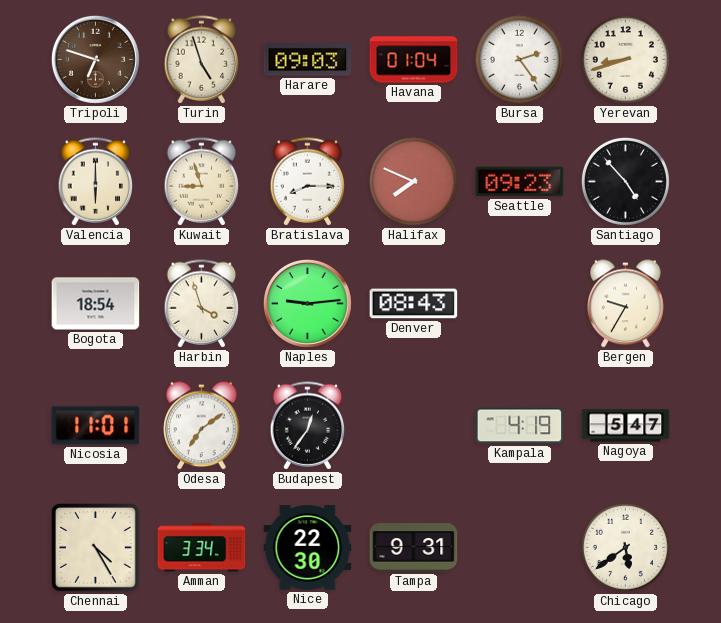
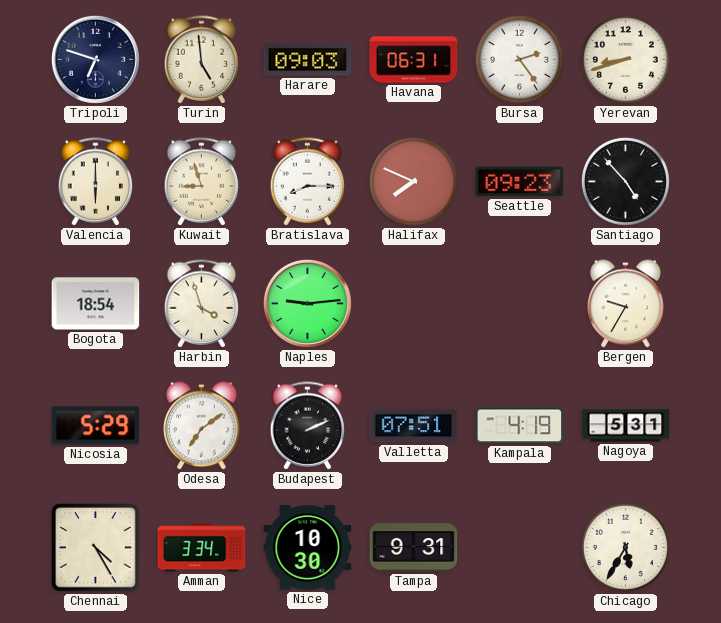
Tripoli dial: brown -> navy
Turin: 4:57 -> 4:59
Havana: 01:04 -> 06:31
Denver: 08:43 -> none
Nicosia: 11:01 -> 5:29
Budapest: 12:36 -> 2:11
Valletta: none -> 07:51
Nagoya: 5:47 -> 5:31
Nice: 22:30 -> 10:30
Chicago: 5:39 -> 5:35
